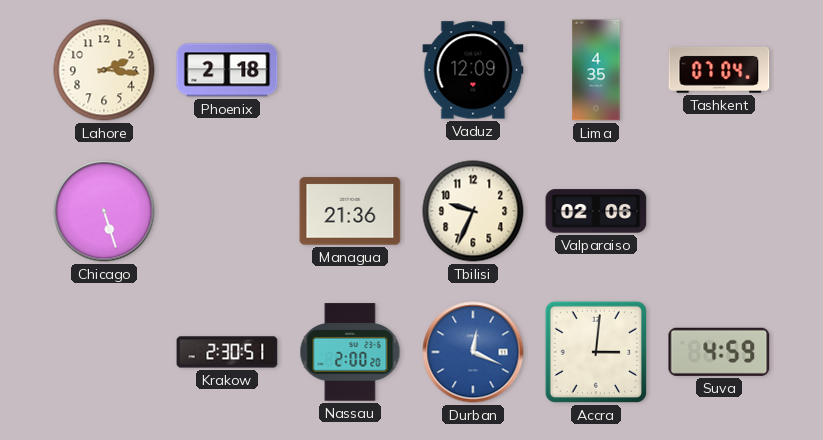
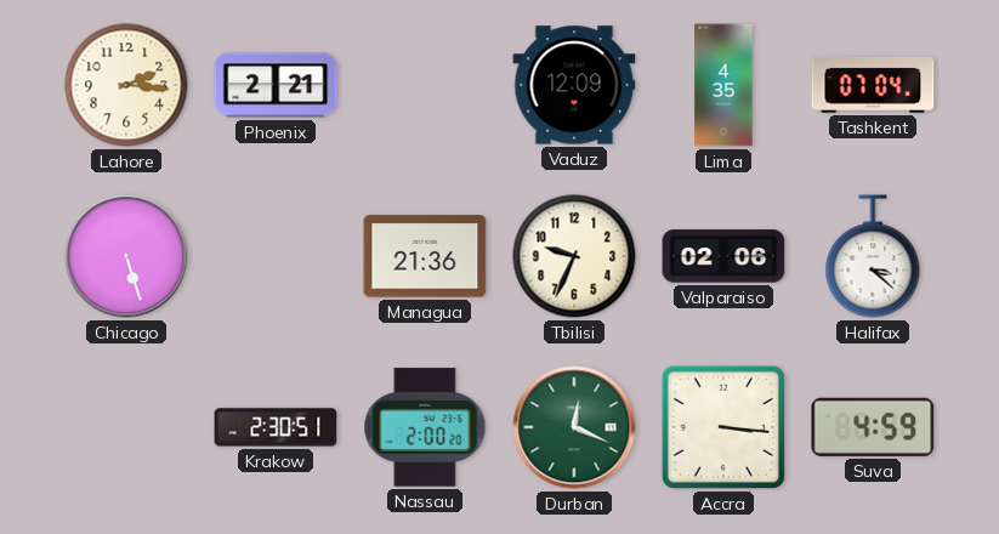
Phoenix: 2:18 -> 2:21
Halifax: none -> 3:22
Durban dial: blue -> green
Accra: 3:01 -> 3:16
